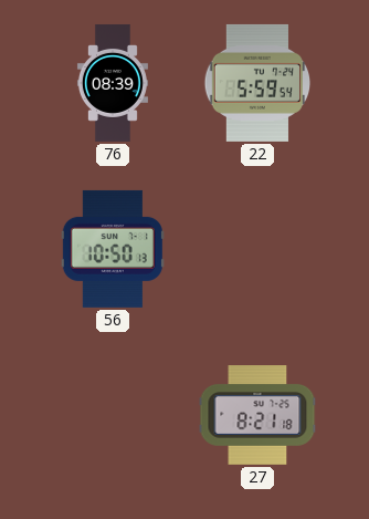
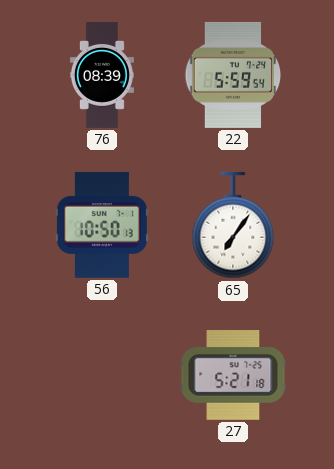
65: none -> 7:06
27: 8:21 -> 5:21
